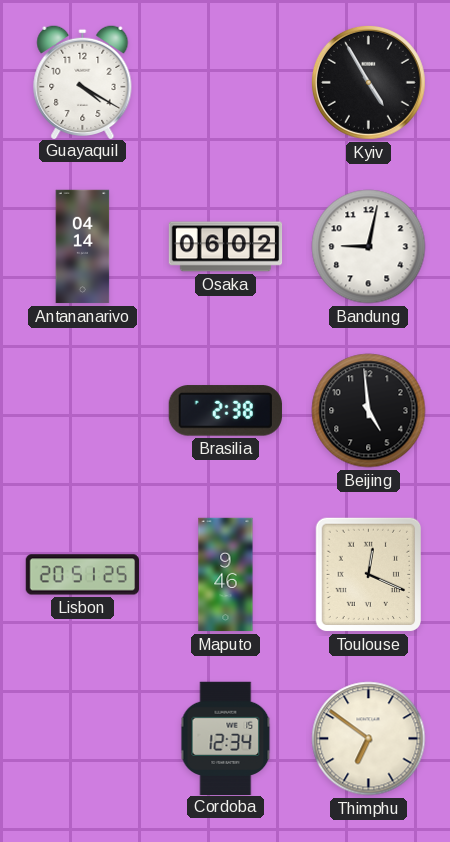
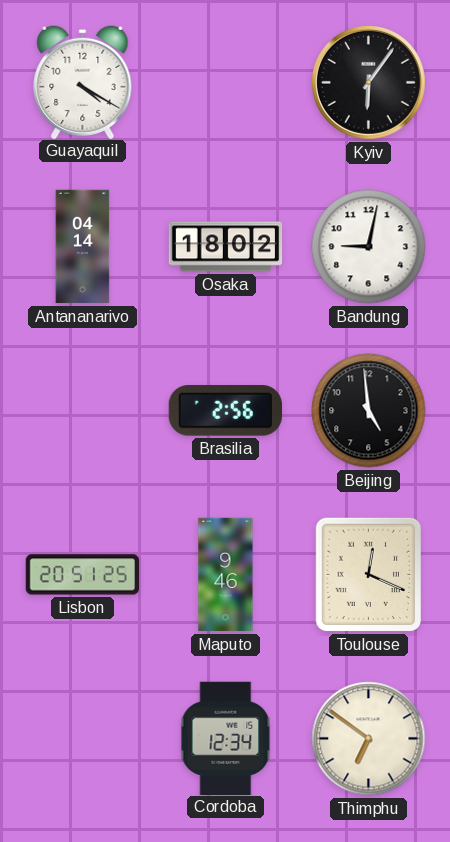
Kyiv: 4:55 -> 6:06
Osaka: 06:02 -> 18:02
Brasilia: 2:38 -> 2:56
